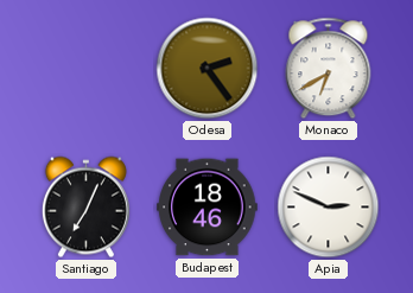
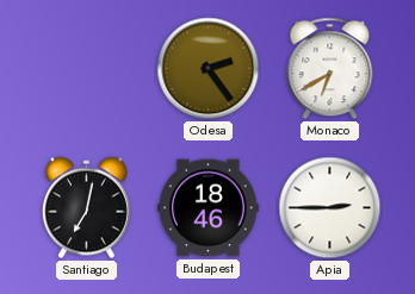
Santiago: 7:04 -> 7:02
Apia: 2:49 -> 2:45
